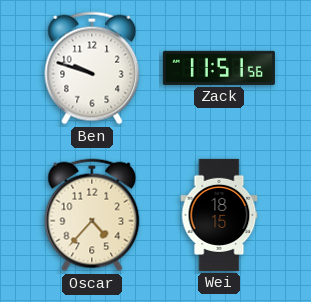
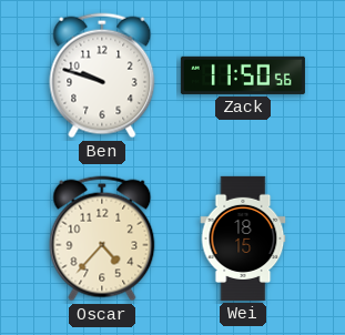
Zack: 11:51 -> 11:50
